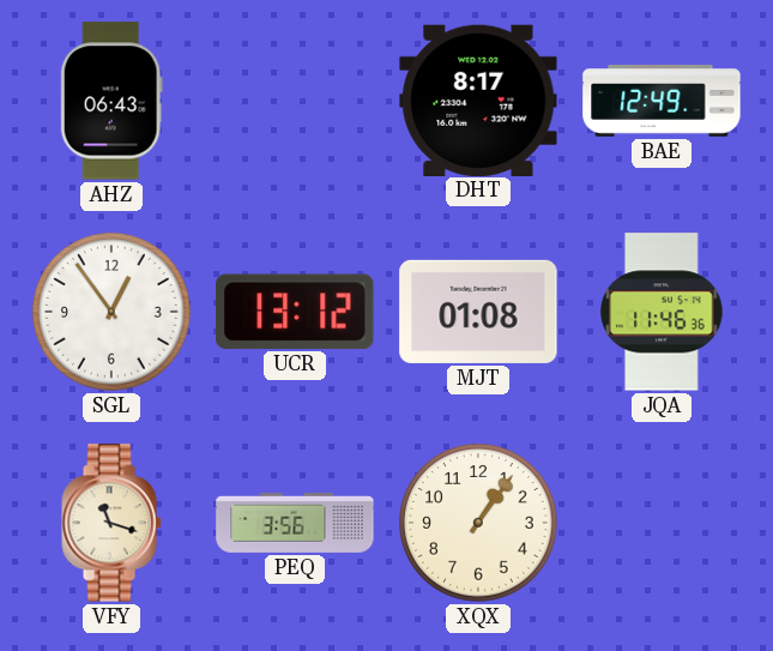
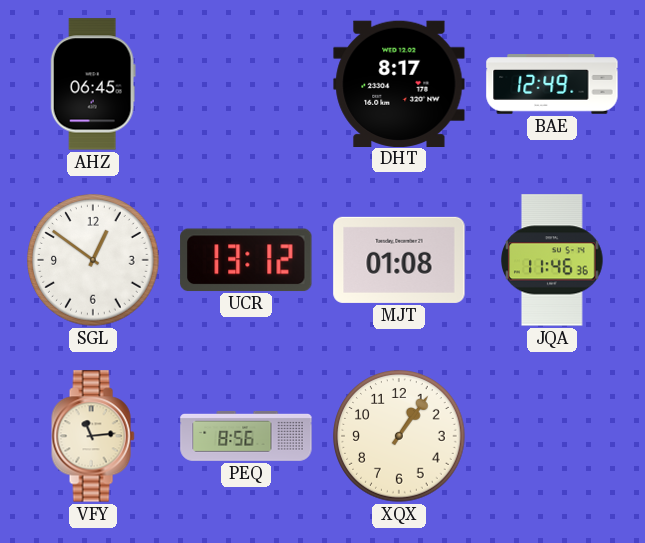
AHZ: 06:43 -> 06:45
SGL: 12:54 -> 12:51
VFY: 11:18 -> 11:14
PEQ: 3:56 -> 8:56
